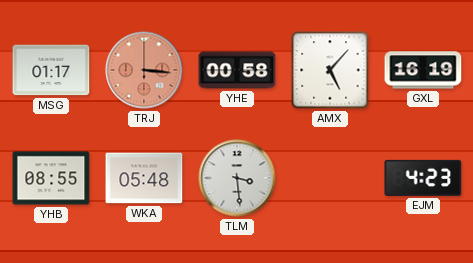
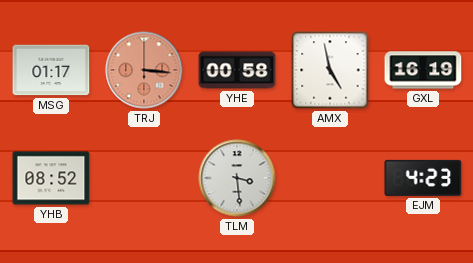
AMX: 5:07 -> 4:58
YHB: 08:55 -> 08:52
WKA: 05:48 -> none
